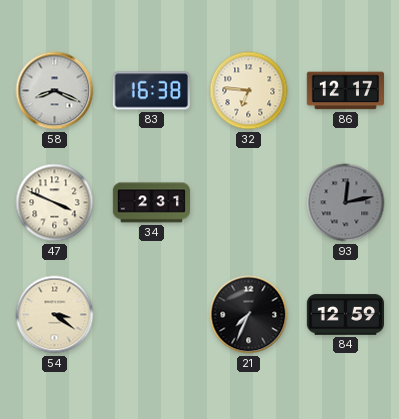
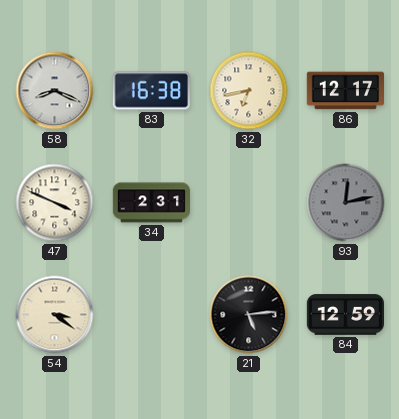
32: 6:46 -> 6:43
21: 7:34 -> 5:14
